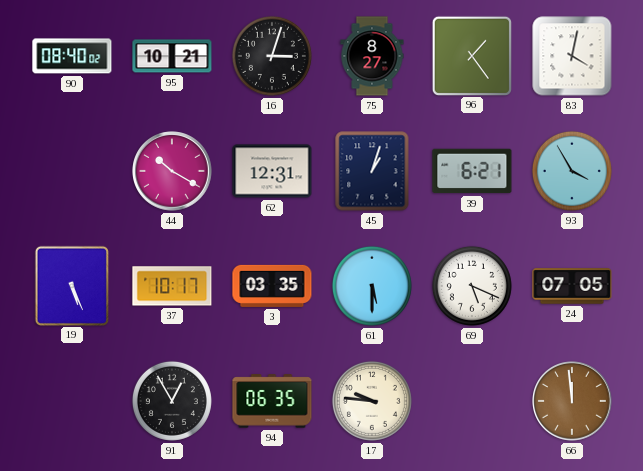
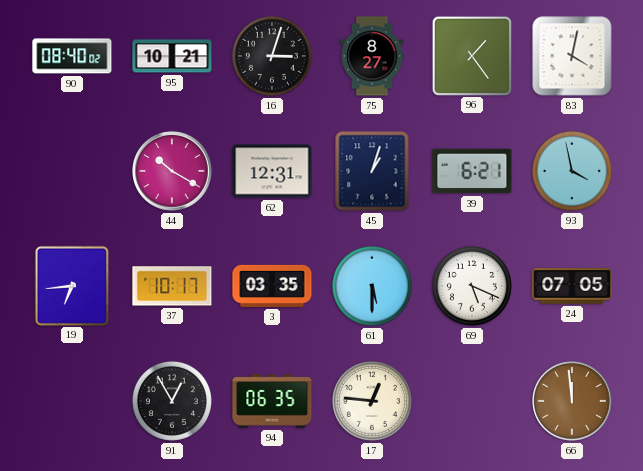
93: 3:55 -> 3:58
19: 5:26 -> 6:44
17: 9:46 -> 12:46
